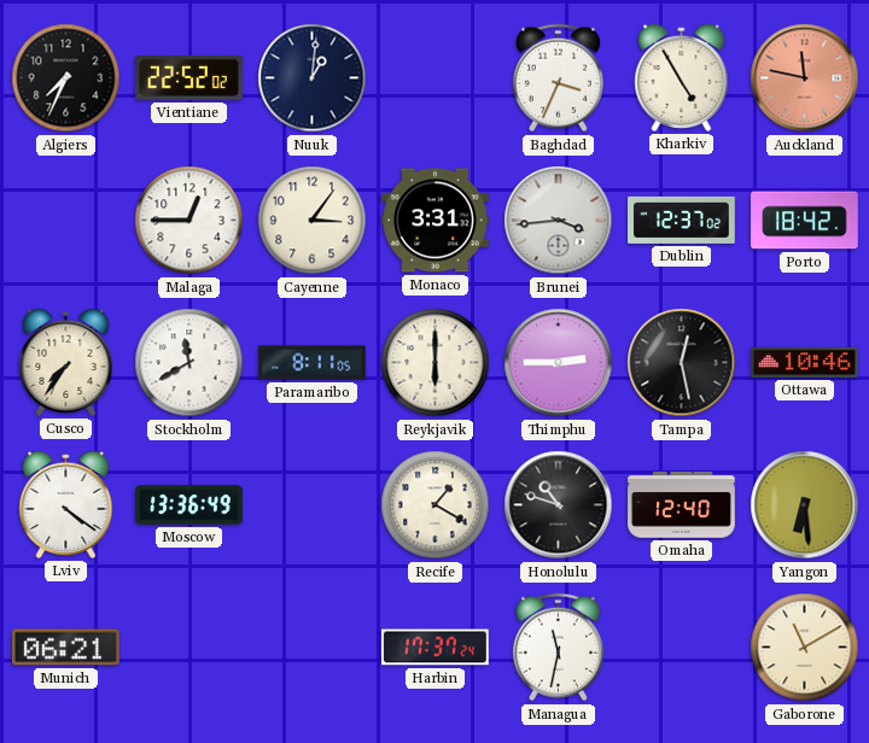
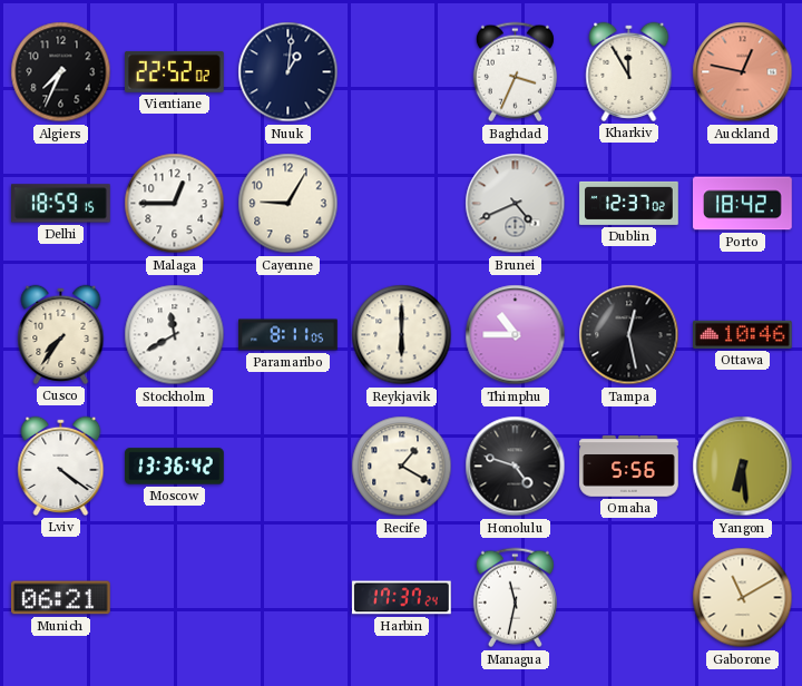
Kharkiv: 4:55 -> 11:55
Auckland: 11:47 -> 12:47
Delhi: none -> 18:59
Cayenne: 3:06 -> 9:05
Monaco: 3:31 -> none
Brunei: 3:44 -> 4:41
Thimphu: 2:45 -> 10:45
Moscow: 13:36:49 -> 13:36:42
Honolulu: 10:48 -> 4:48
Omaha: 12:40 -> 5:56
